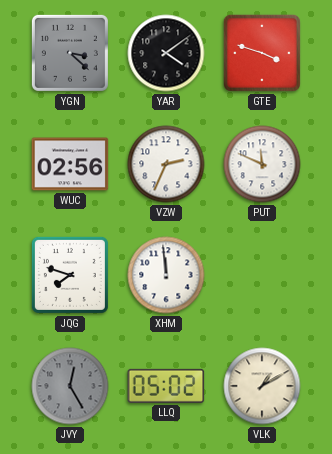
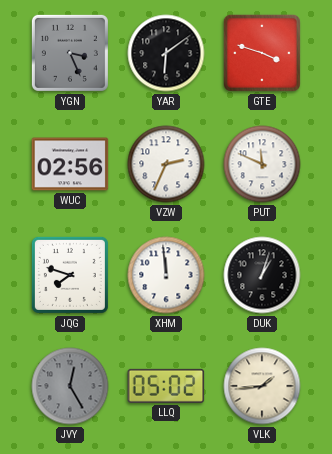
YGN: 3:22 -> 3:26
YAR: 4:09 -> 6:09
DUK: none -> 1:03
VLK: 1:10 -> 1:44
